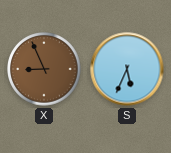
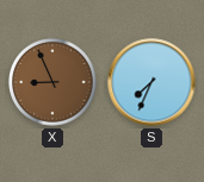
S: 5:34 -> 7:34
